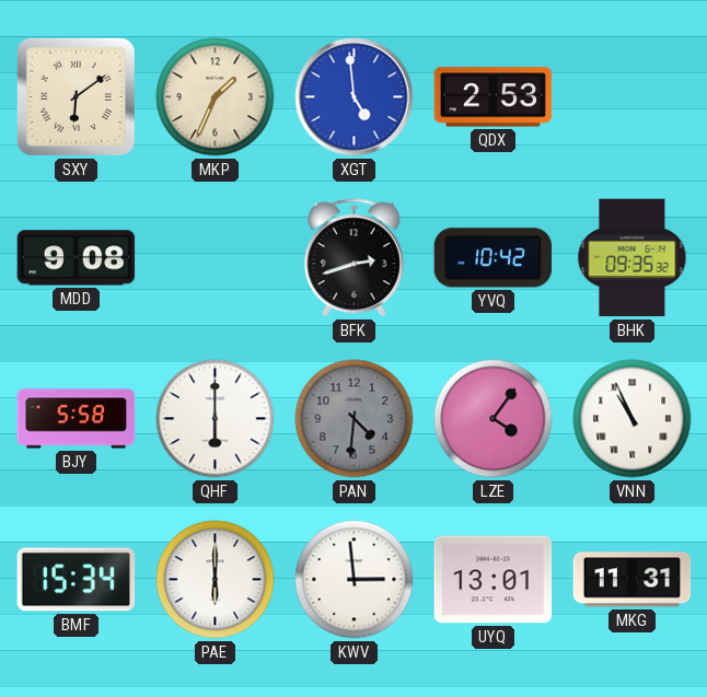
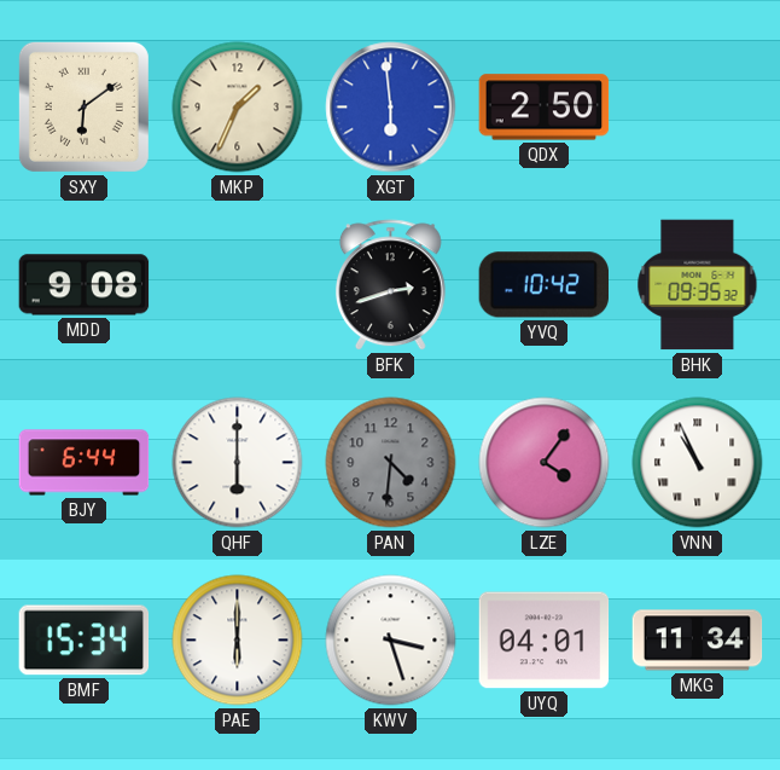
XGT: 4:59 -> 5:59
QDX: 2:53 -> 2:50
BJY: 5:58 -> 6:44
KWV: 2:59 -> 3:27
UYQ: 13:01 -> 04:01
MKG: 11:31 -> 11:34
